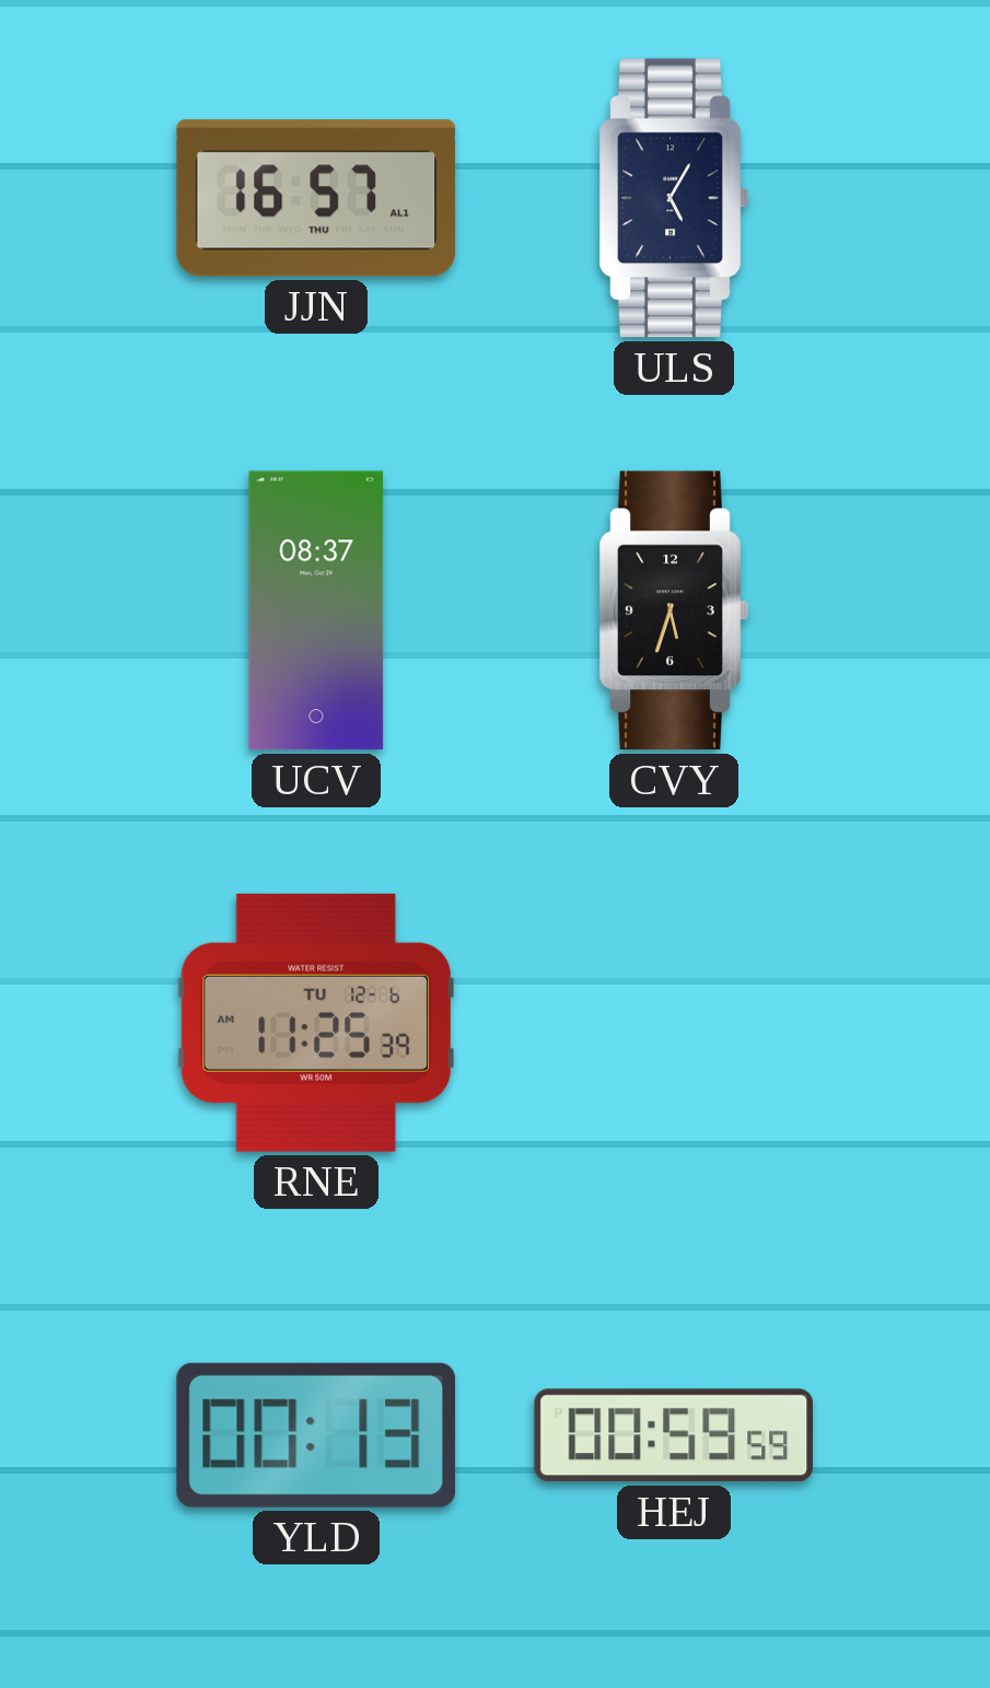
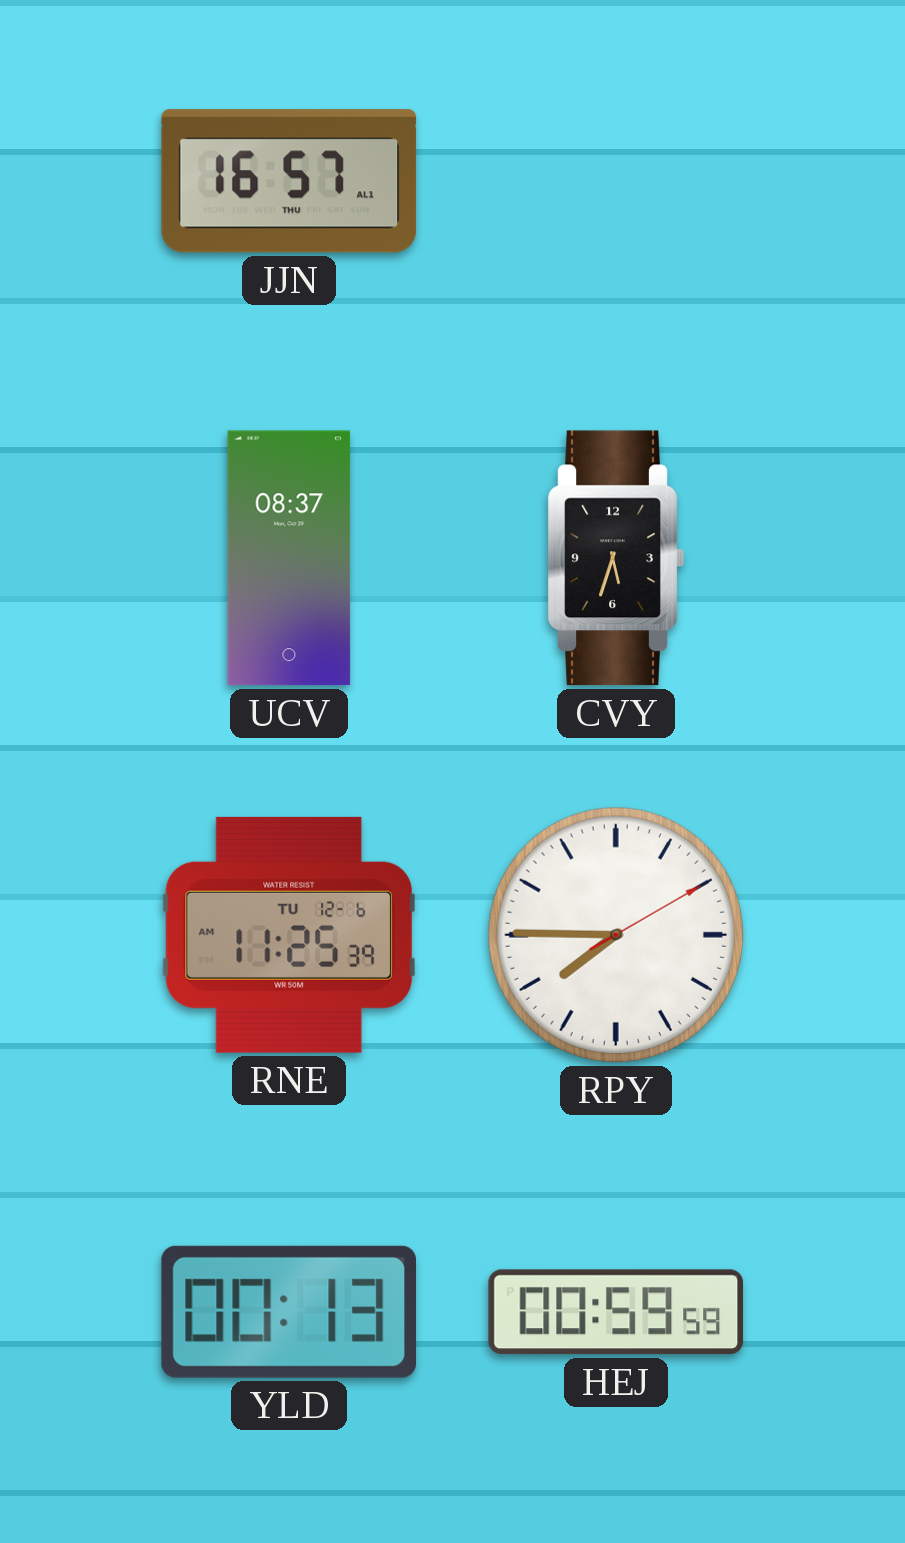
ULS: 5:05 -> none
RPY: none -> 7:45
